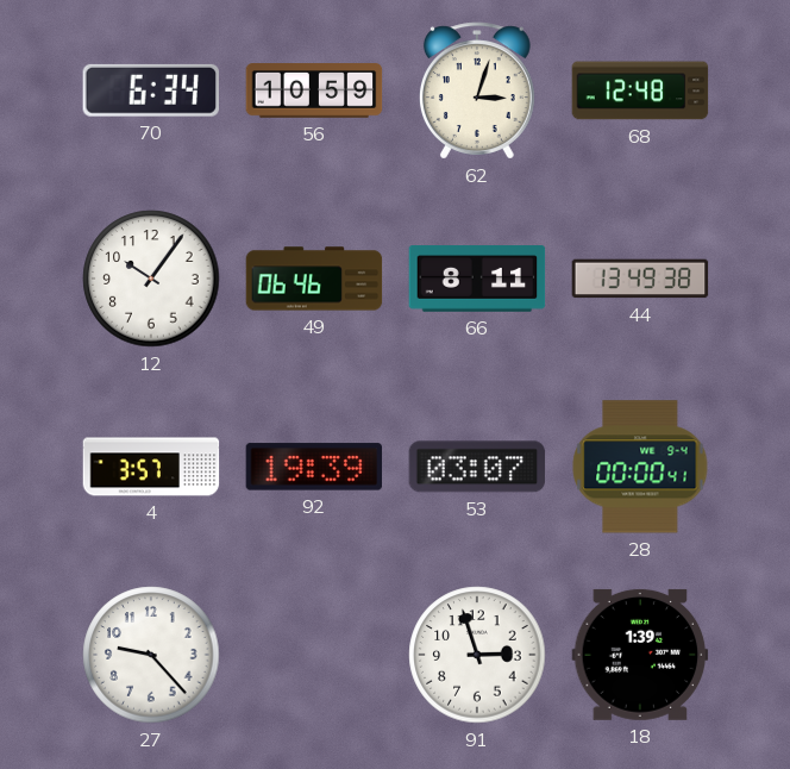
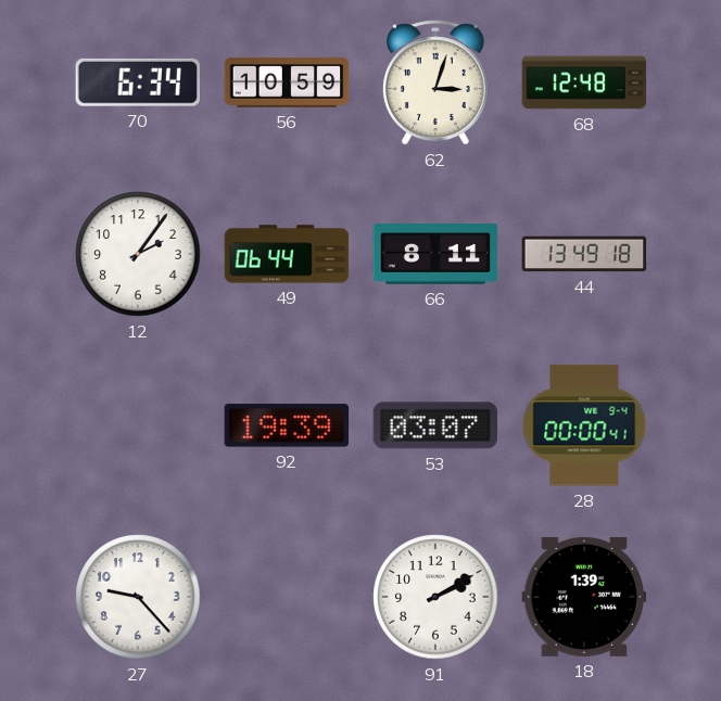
12: 10:06 -> 2:06
49: 06:46 -> 06:44
44: 13:49:38 -> 13:49:18
4: 3:57 -> none
91: 2:57 -> 2:10
